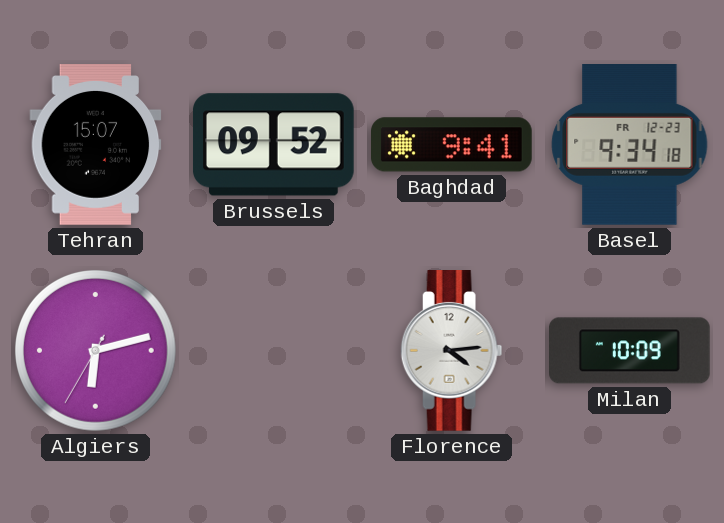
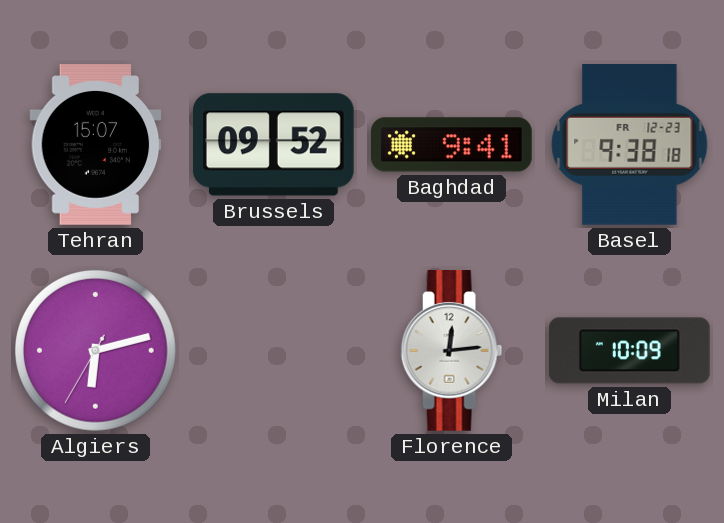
Basel: 9:34 -> 9:38
Florence: 4:14 -> 12:14
